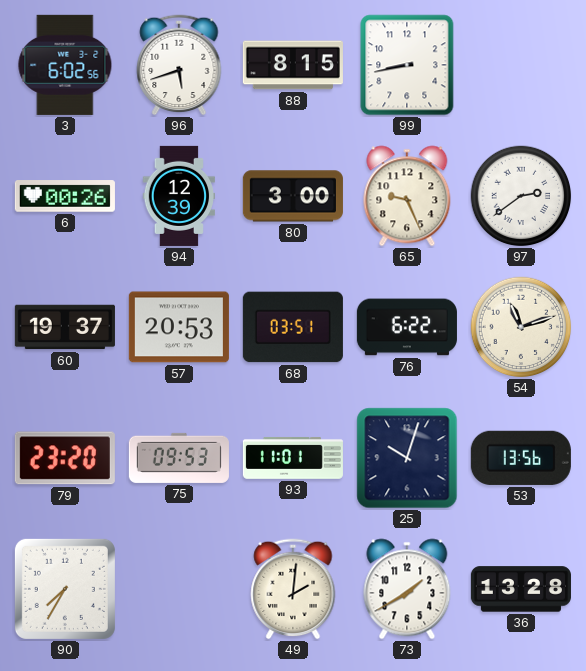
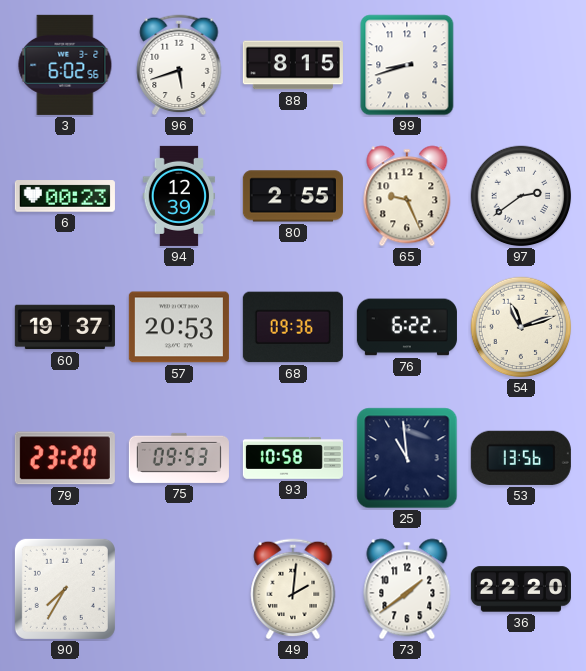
99: 8:43 -> 8:42
6: 00:26 -> 00:23
80: 3:00 -> 2:55
68: 03:51 -> 09:36
93: 11:01 -> 10:58
25: 10:03 -> 10:59
73: 1:40 -> 1:39
36: 13:28 -> 22:20
